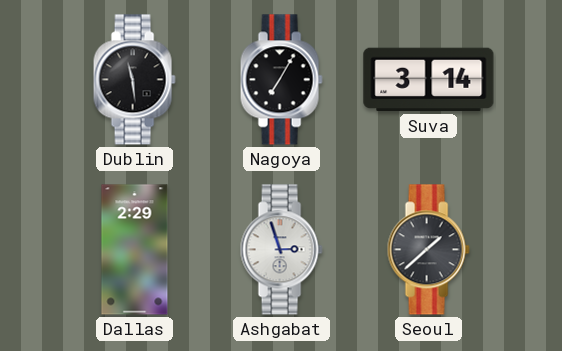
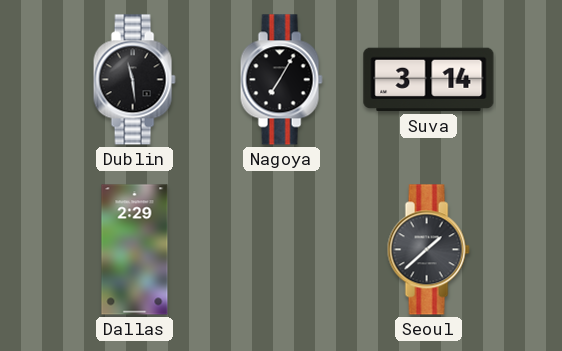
Ashgabat: 2:57 -> none
